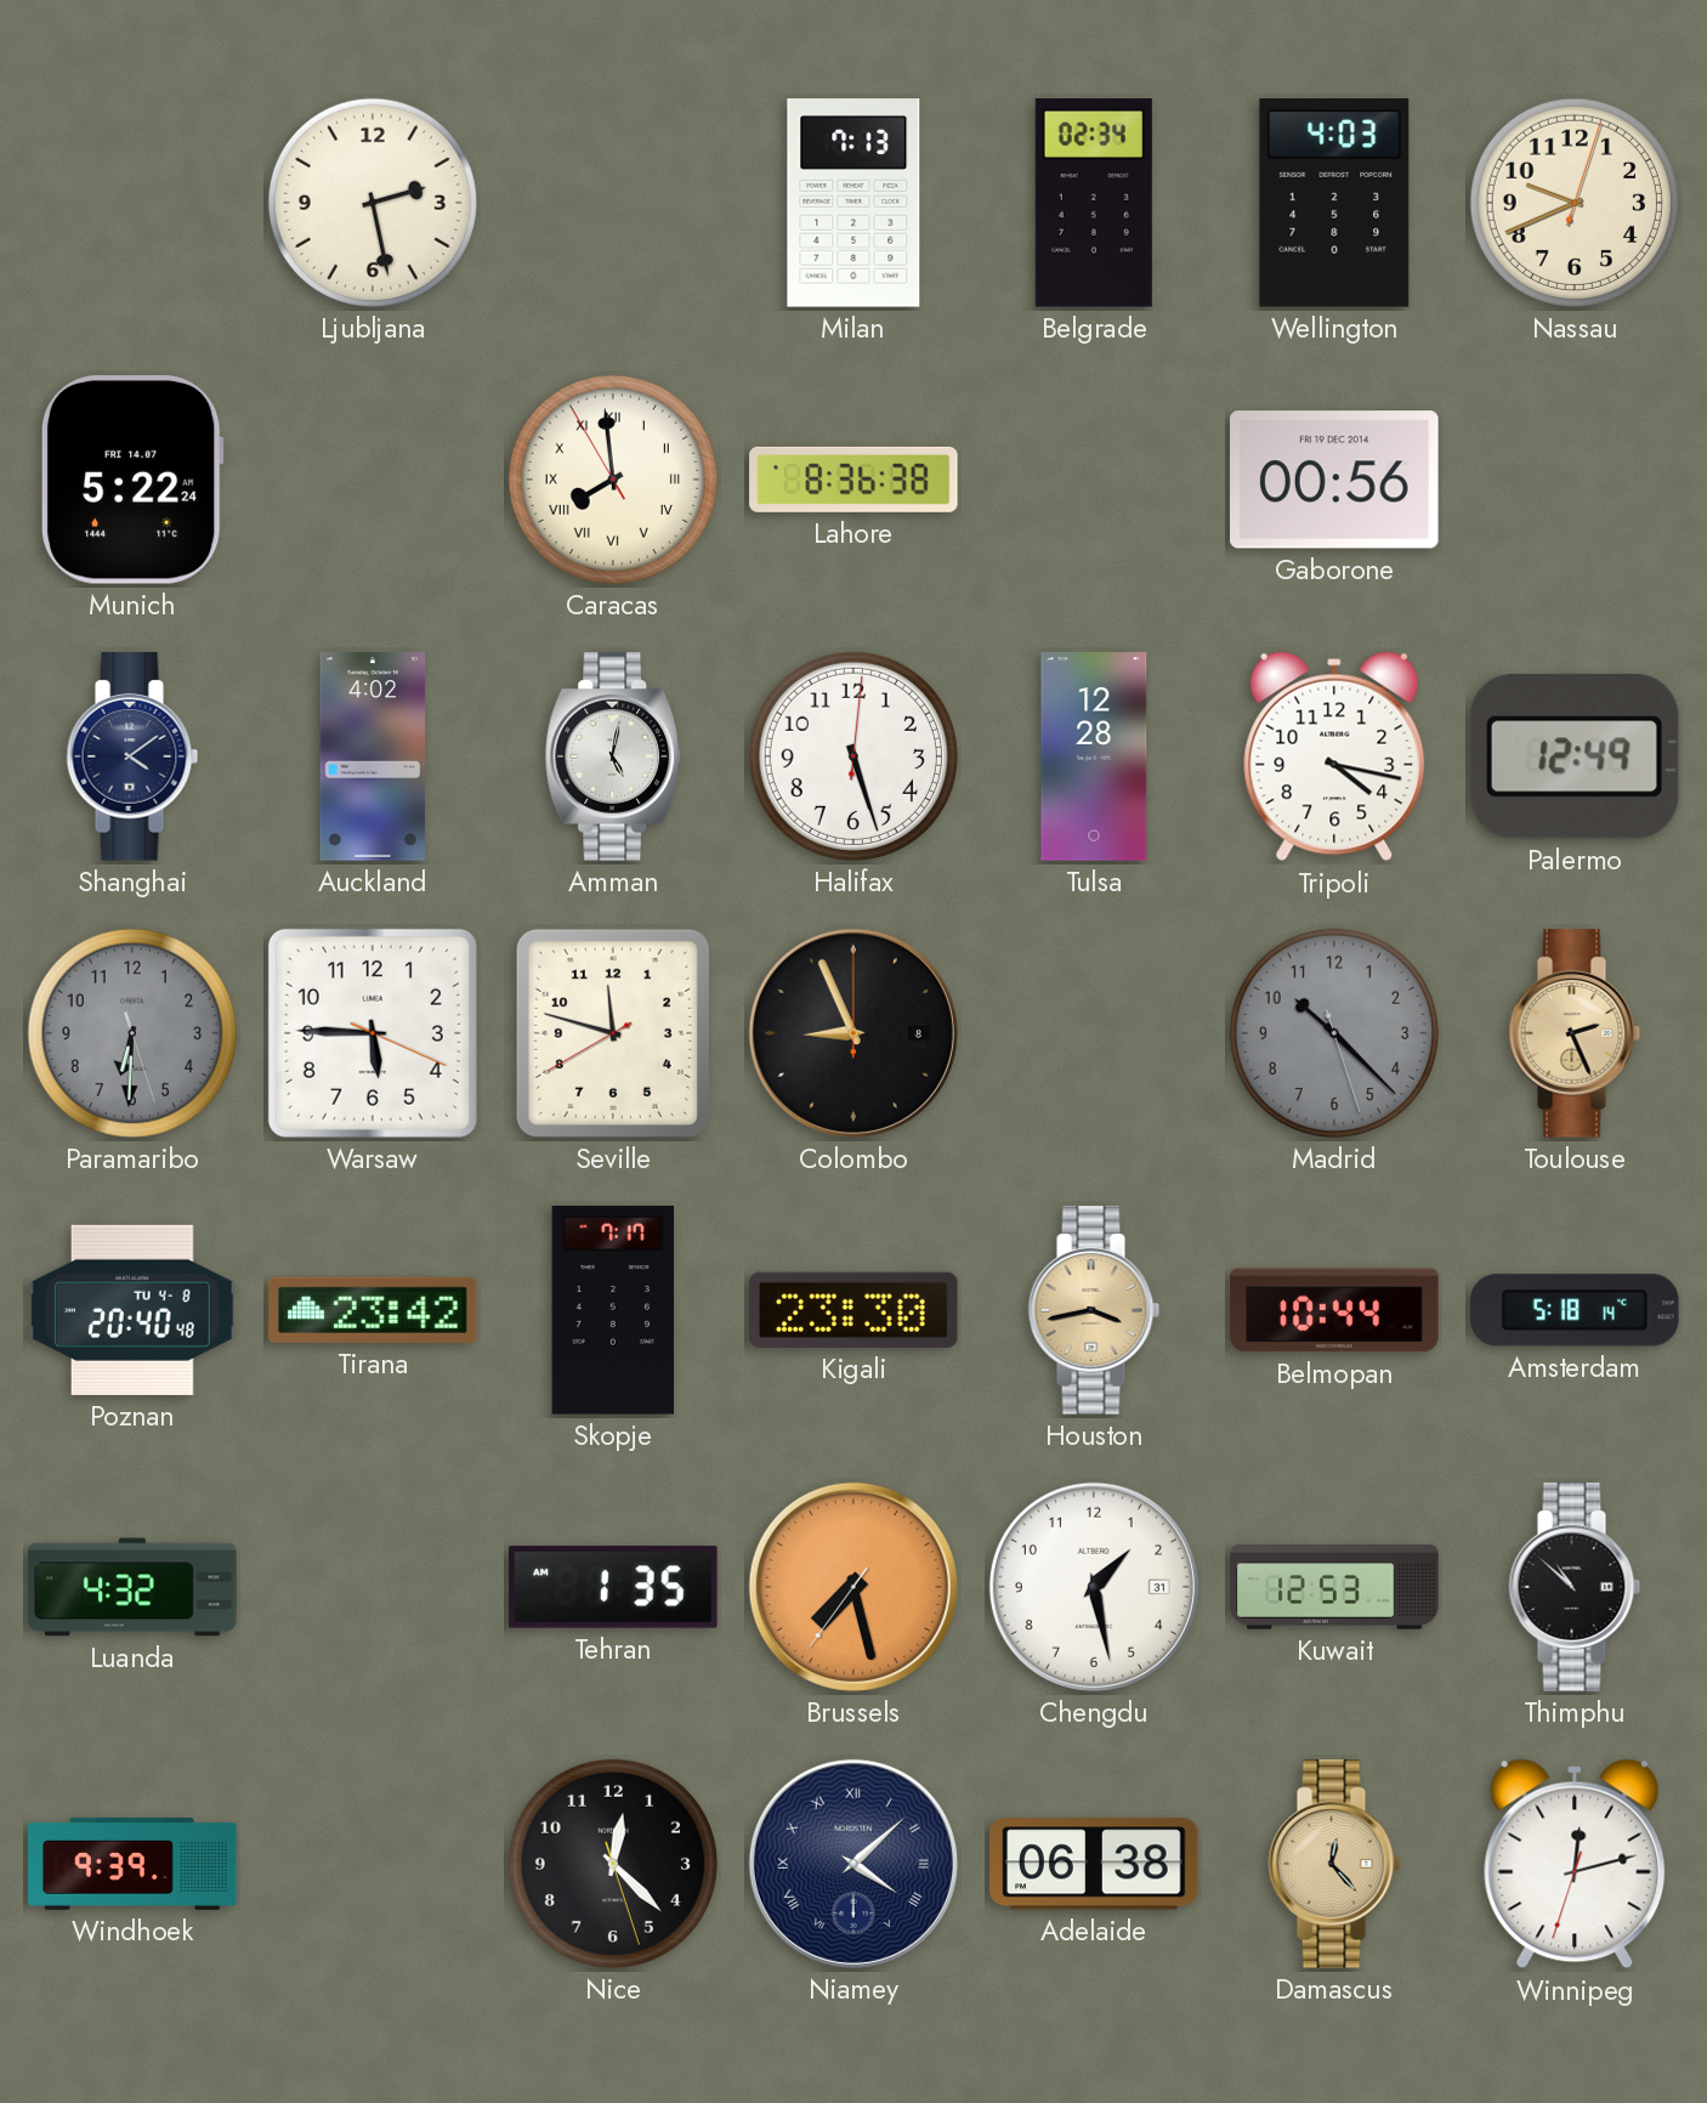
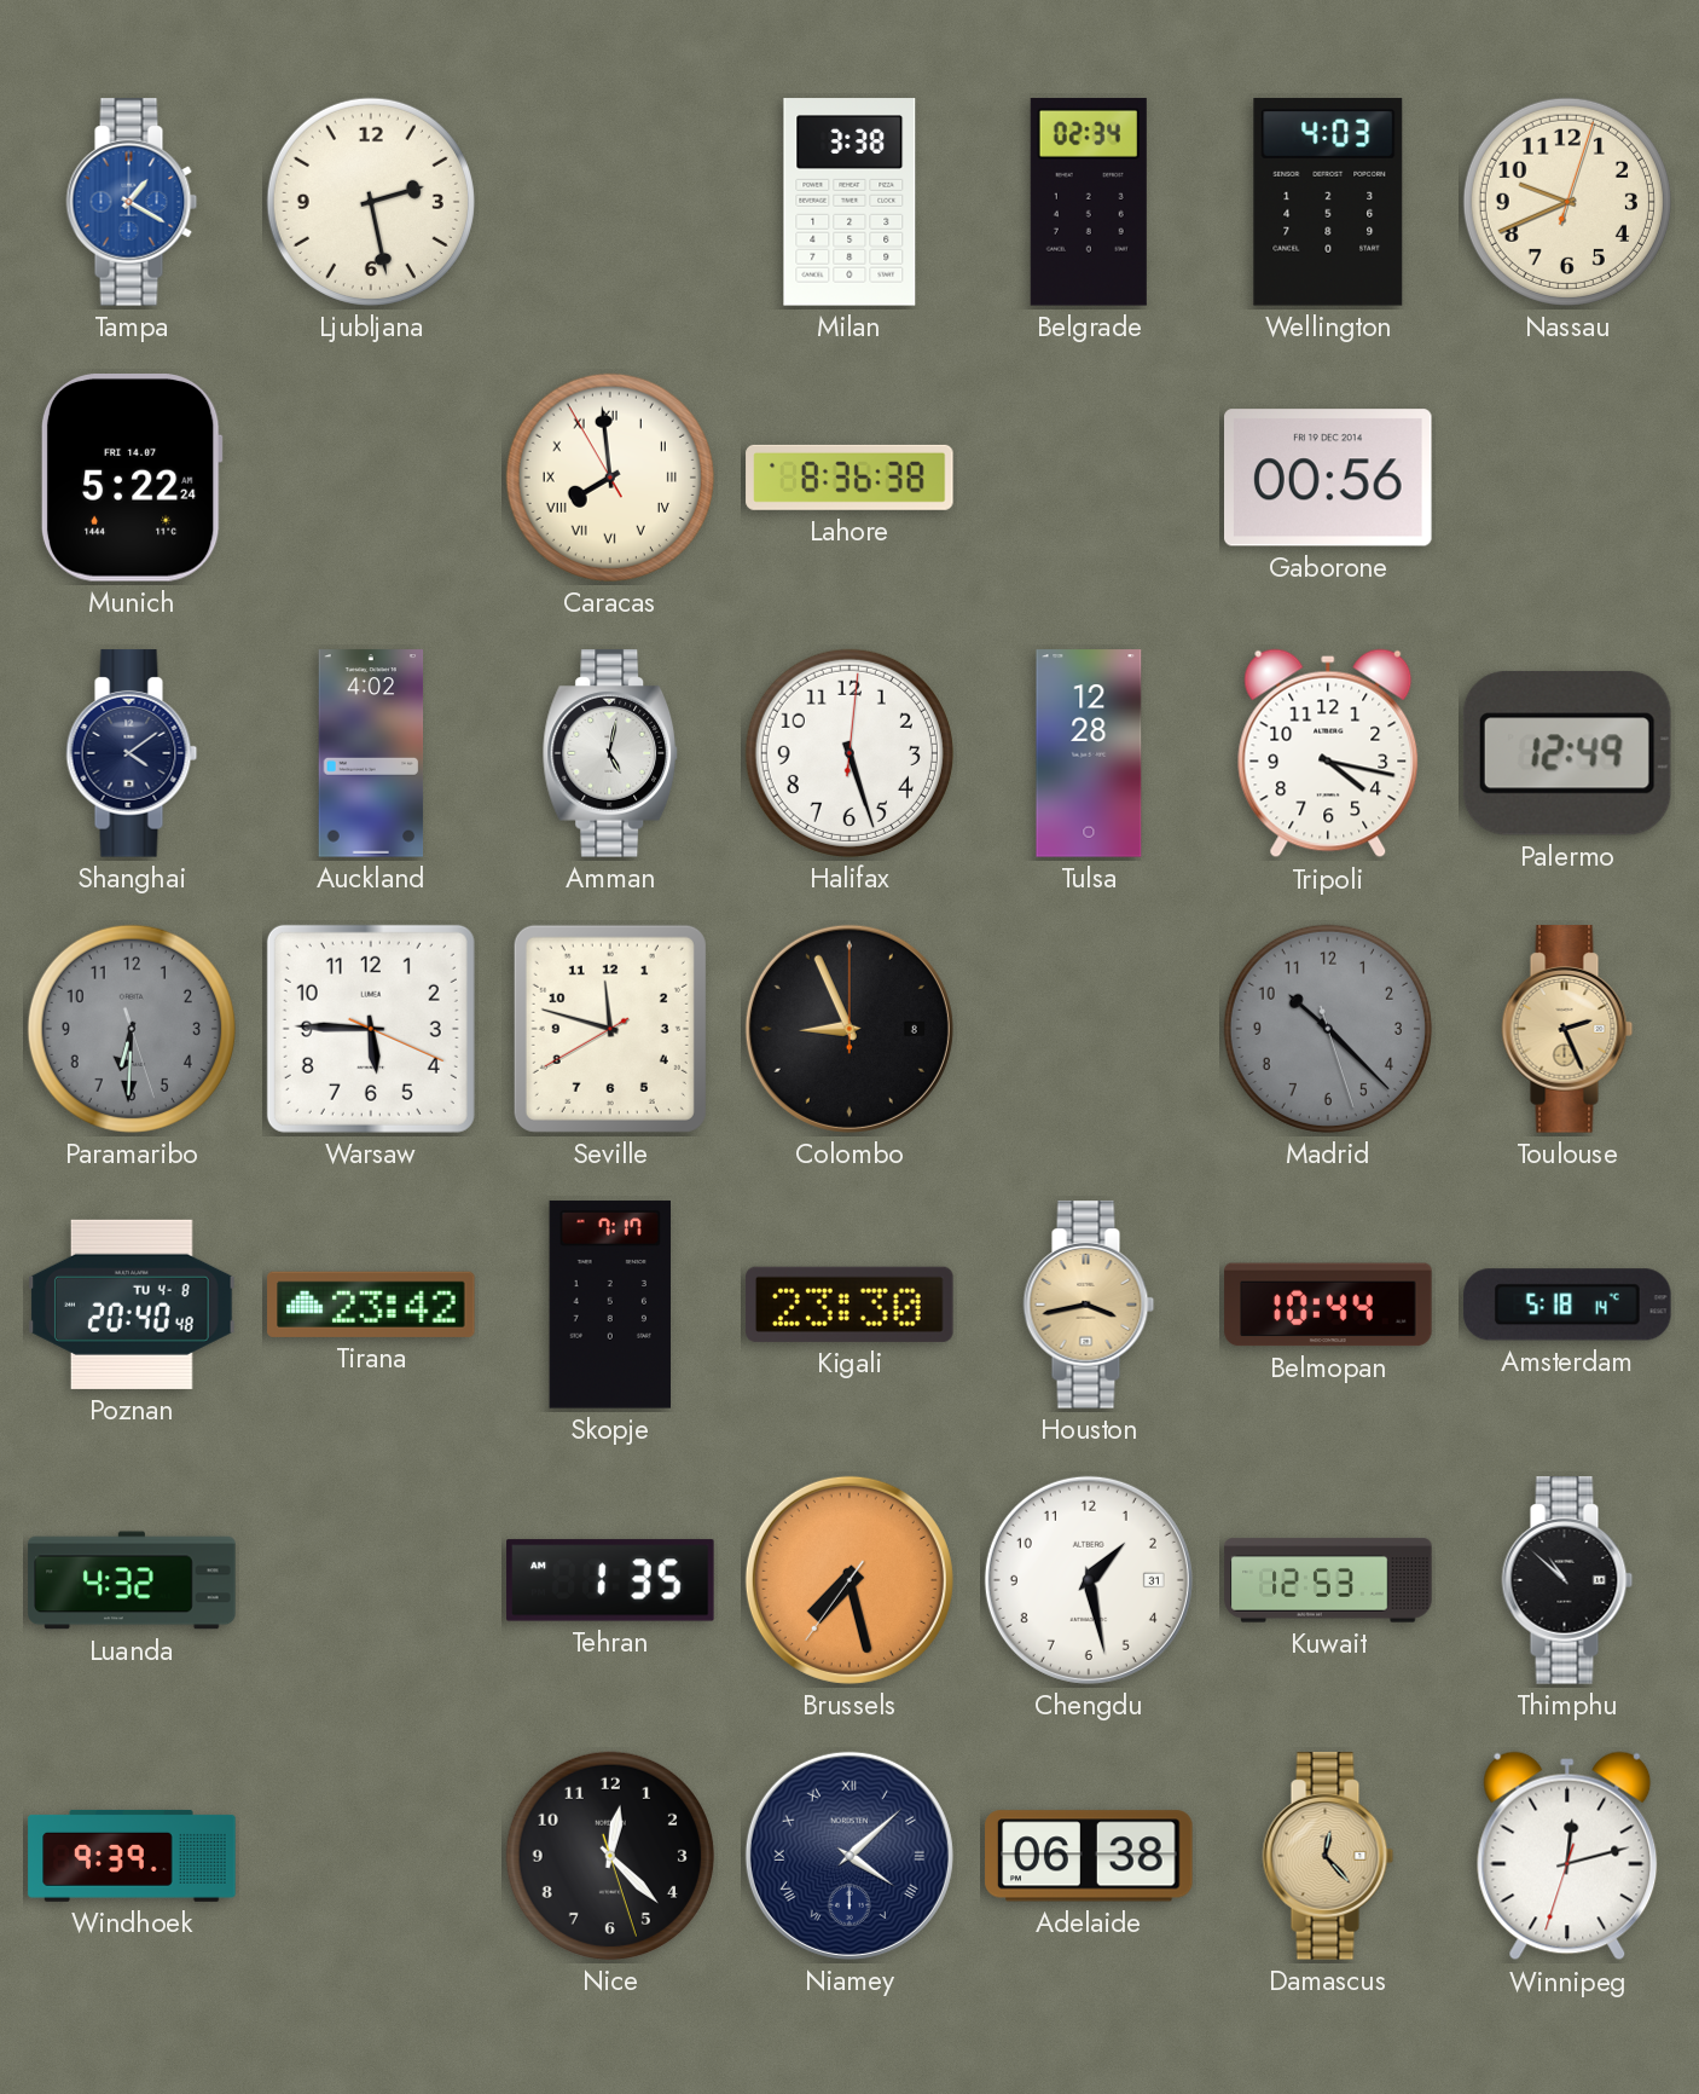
Tampa: none -> 1:20
Milan: 7:13 -> 3:38
